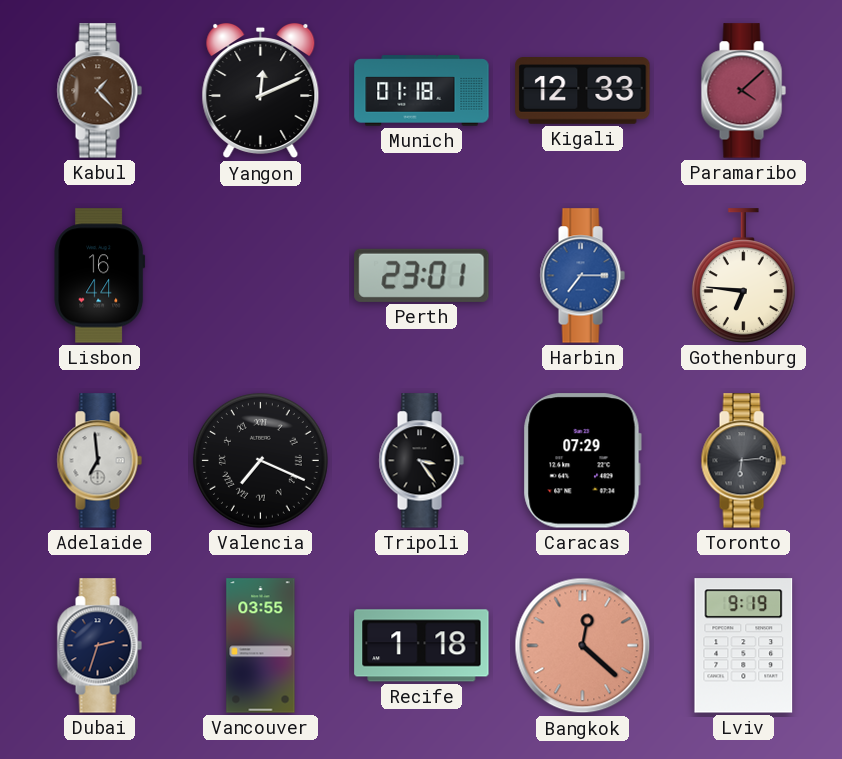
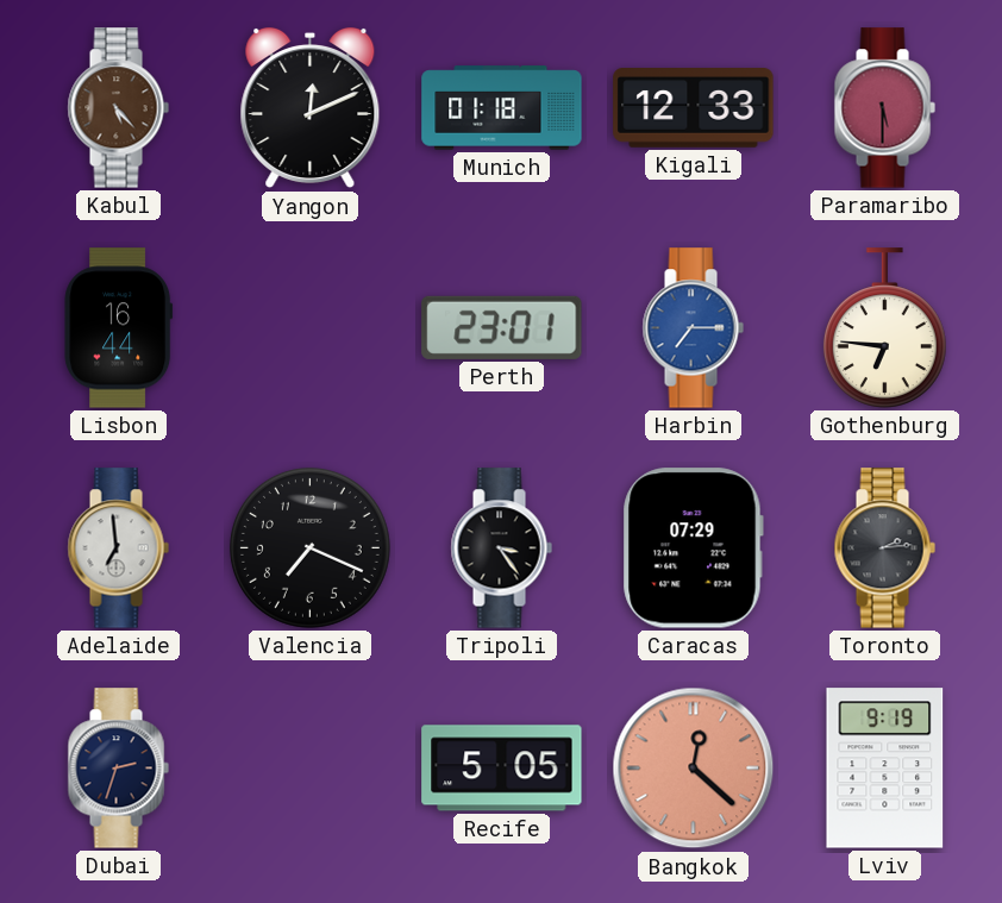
Kabul: 1:23 -> 5:23
Paramaribo: 4:08 -> 5:30
Valencia numerals: Roman -> Arabic
Toronto: 6:14 -> 2:14
Vancouver: 03:55 -> none
Recife: 1:18 -> 5:05
